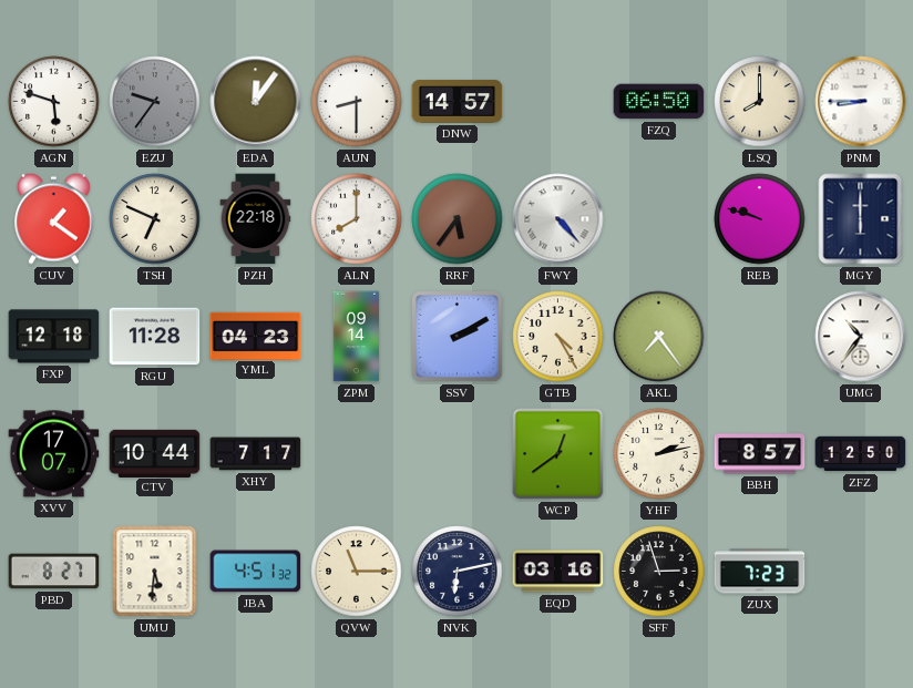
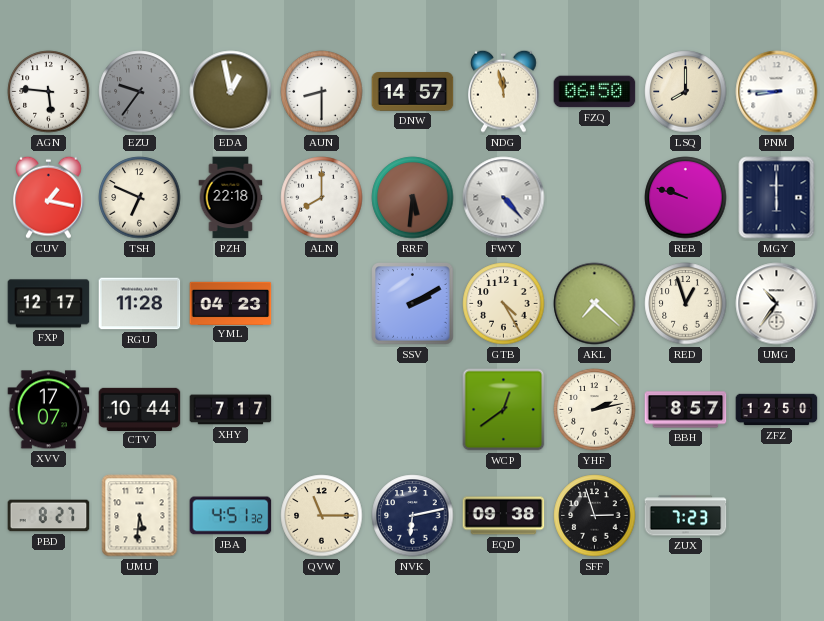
AGN: 5:48 -> 5:46
EDA: 12:06 -> 12:58
NDG: none -> 11:58
CUV: 1:21 -> 1:17
RRF: 5:36 -> 5:31
FXP: 12:18 -> 12:17
ZPM: 09:14 -> none
AKL: 7:24 -> 7:22
RED: none -> 12:57
EQD: 03:16 -> 09:38
